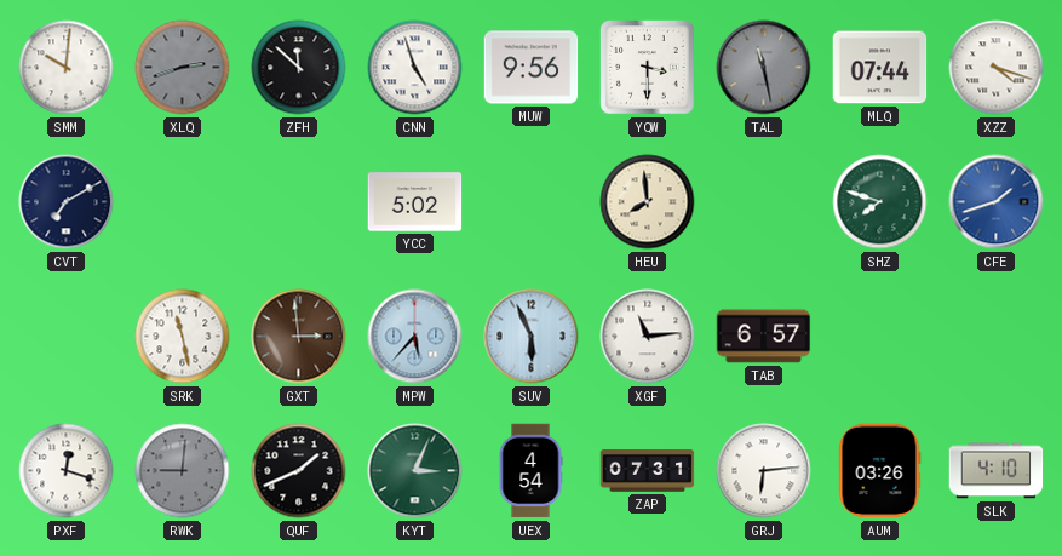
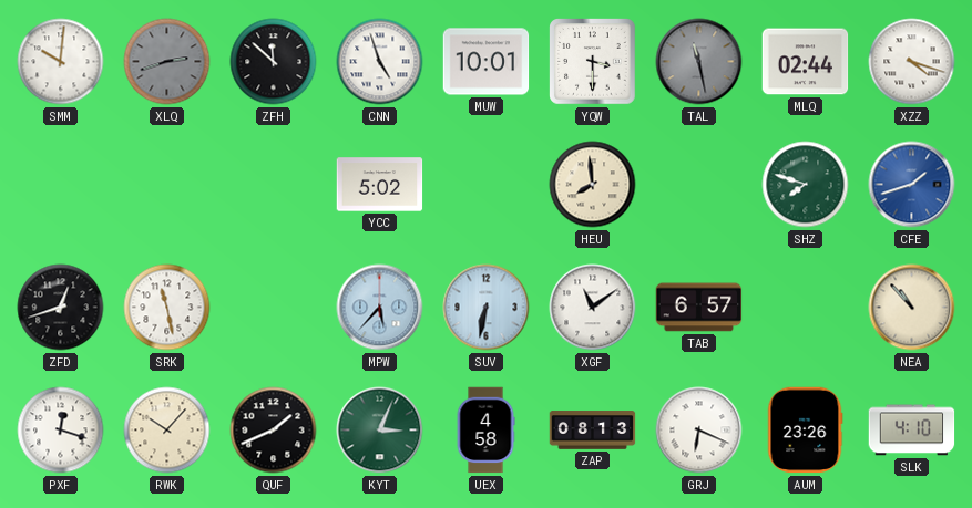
MUW: 9:56 -> 10:01
MLQ: 07:44 -> 02:44
CVT: 7:10 -> none
ZFD: none -> 12:42
GXT: 2:59 -> none
SUV: 5:56 -> 6:32
XGF: 11:14 -> 11:09
NEA: none -> 10:53
RWK: 9:01 -> 10:07
RWK dial: grey -> cream
UEX: 4:54 -> 4:58
ZAP: 07:31 -> 08:13
GRJ: 6:14 -> 6:19
AUM: 03:26 -> 23:26
